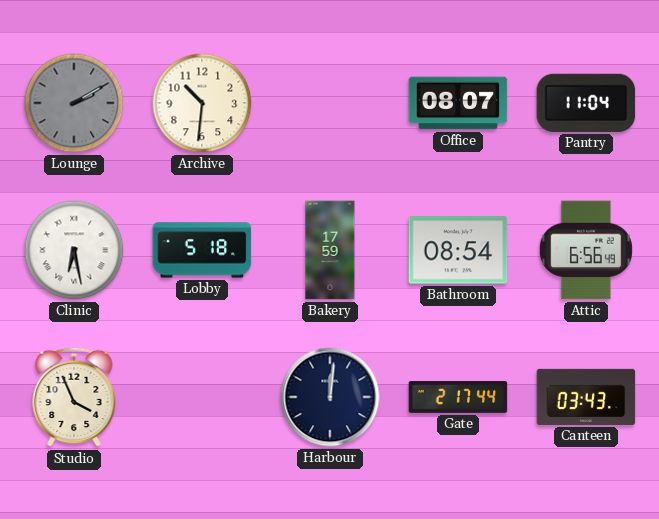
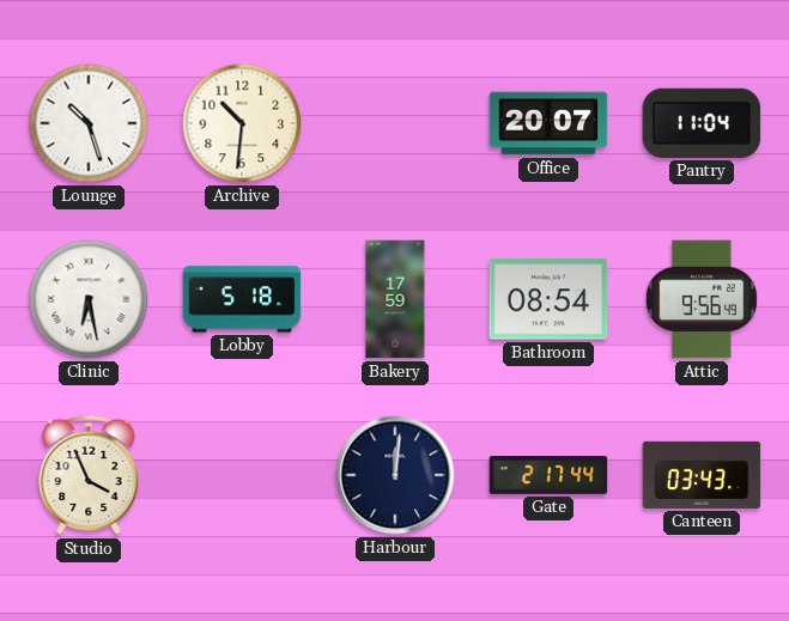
Lounge: 2:10 -> 10:27
Lounge dial: grey -> white
Office: 08:07 -> 20:07
Attic: 6:56 -> 9:56
